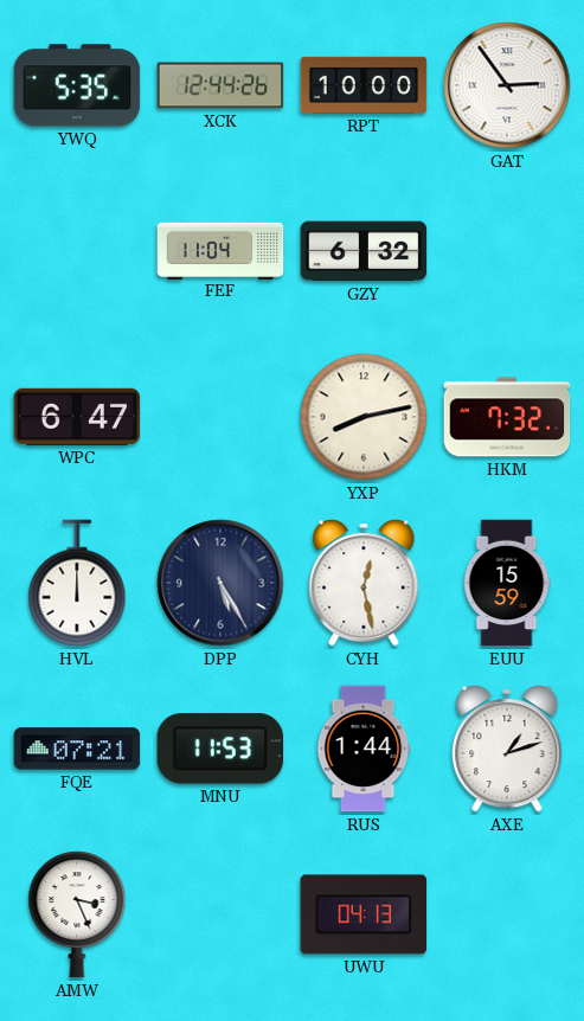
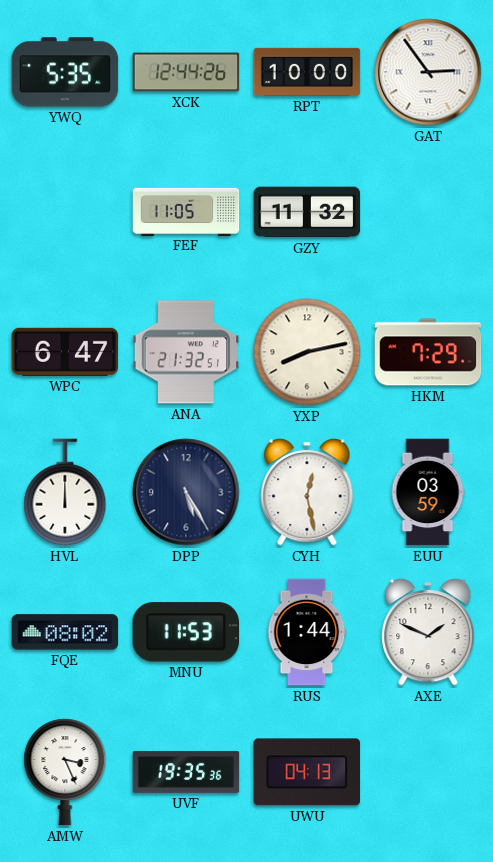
FEF: 11:04 -> 11:05
GZY: 6:32 -> 11:32
ANA: none -> 21:32
HKM: 7:32 -> 7:29
EUU: 15:59 -> 03:59
FQE: 07:21 -> 08:02
AXE: 1:12 -> 1:49
UVF: none -> 19:35
